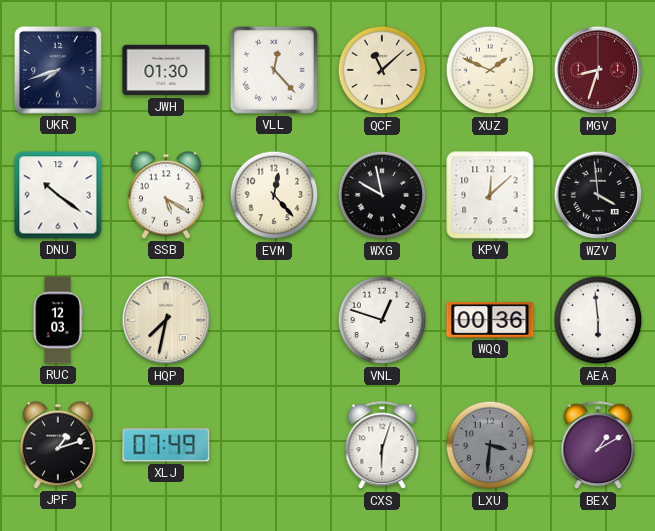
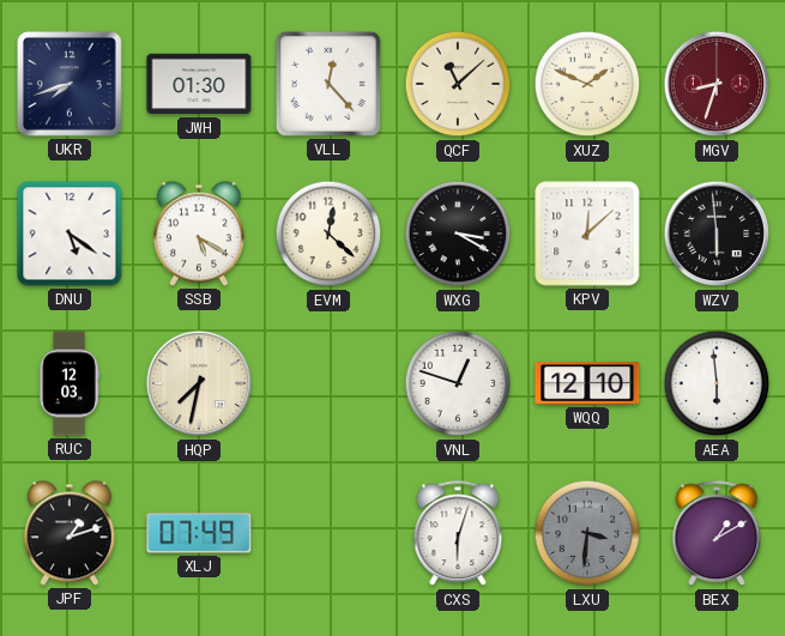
DNU: 10:21 -> 5:21
EVM: 12:23 -> 12:22
WXG: 9:58 -> 3:20
WZV: 3:59 -> 5:59
WQQ: 00:36 -> 12:10
